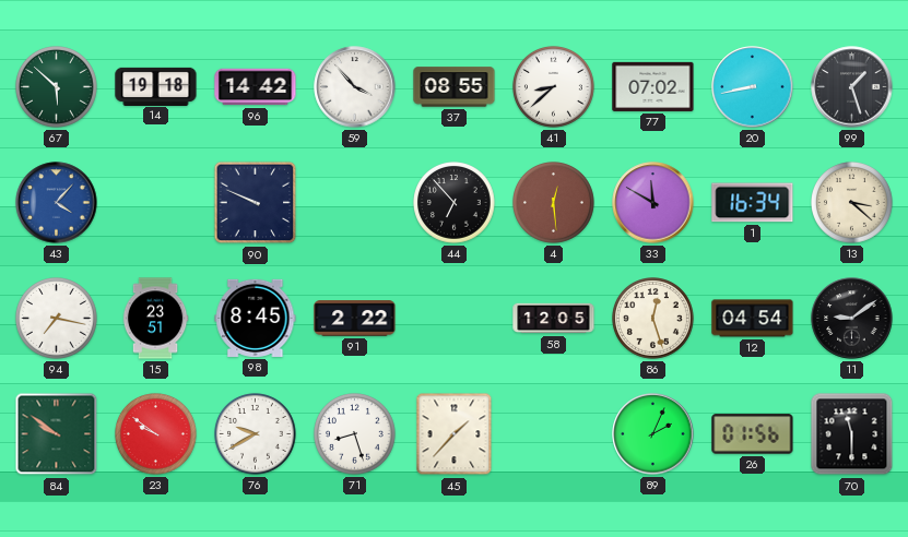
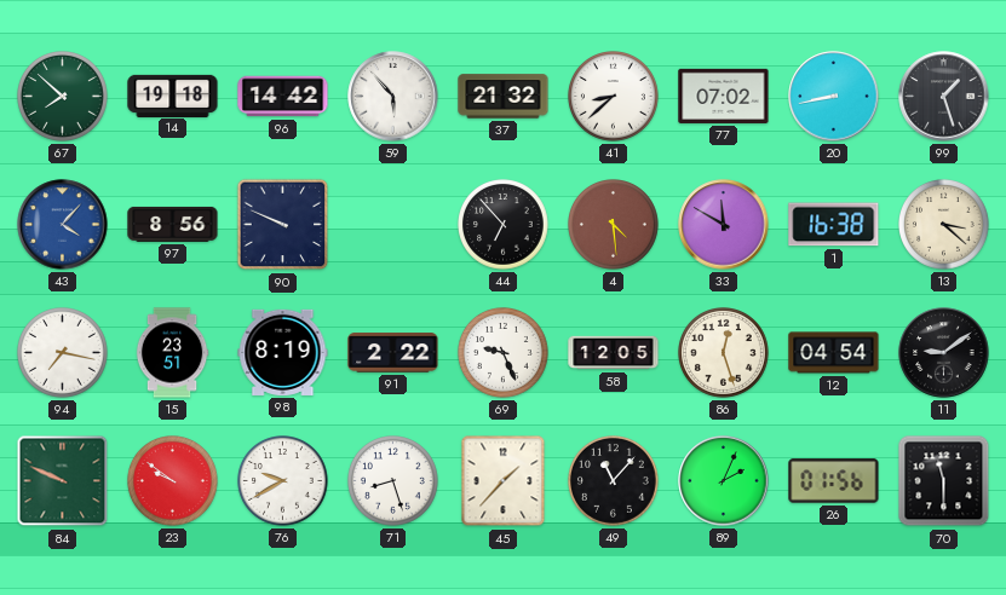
67: 5:52 -> 7:52
59: 3:53 -> 5:53
37: 08:55 -> 21:32
97: none -> 8:56
4: 12:29 -> 4:29
1: 16:34 -> 16:38
98: 8:45 -> 8:19
69: none -> 9:26
84: 9:51 -> 9:49
49: none -> 11:07
